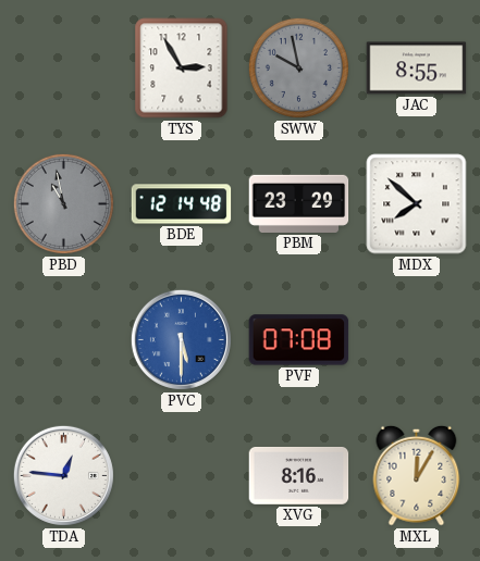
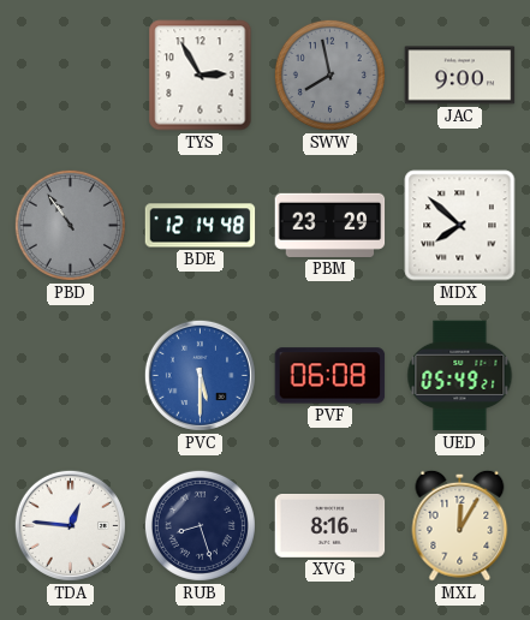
SWW: 9:58 -> 7:58
JAC: 8:55 -> 9:00
PBD: 10:58 -> 10:54
PVF: 07:08 -> 06:08
UED: none -> 05:49
RUB: none -> 8:27
